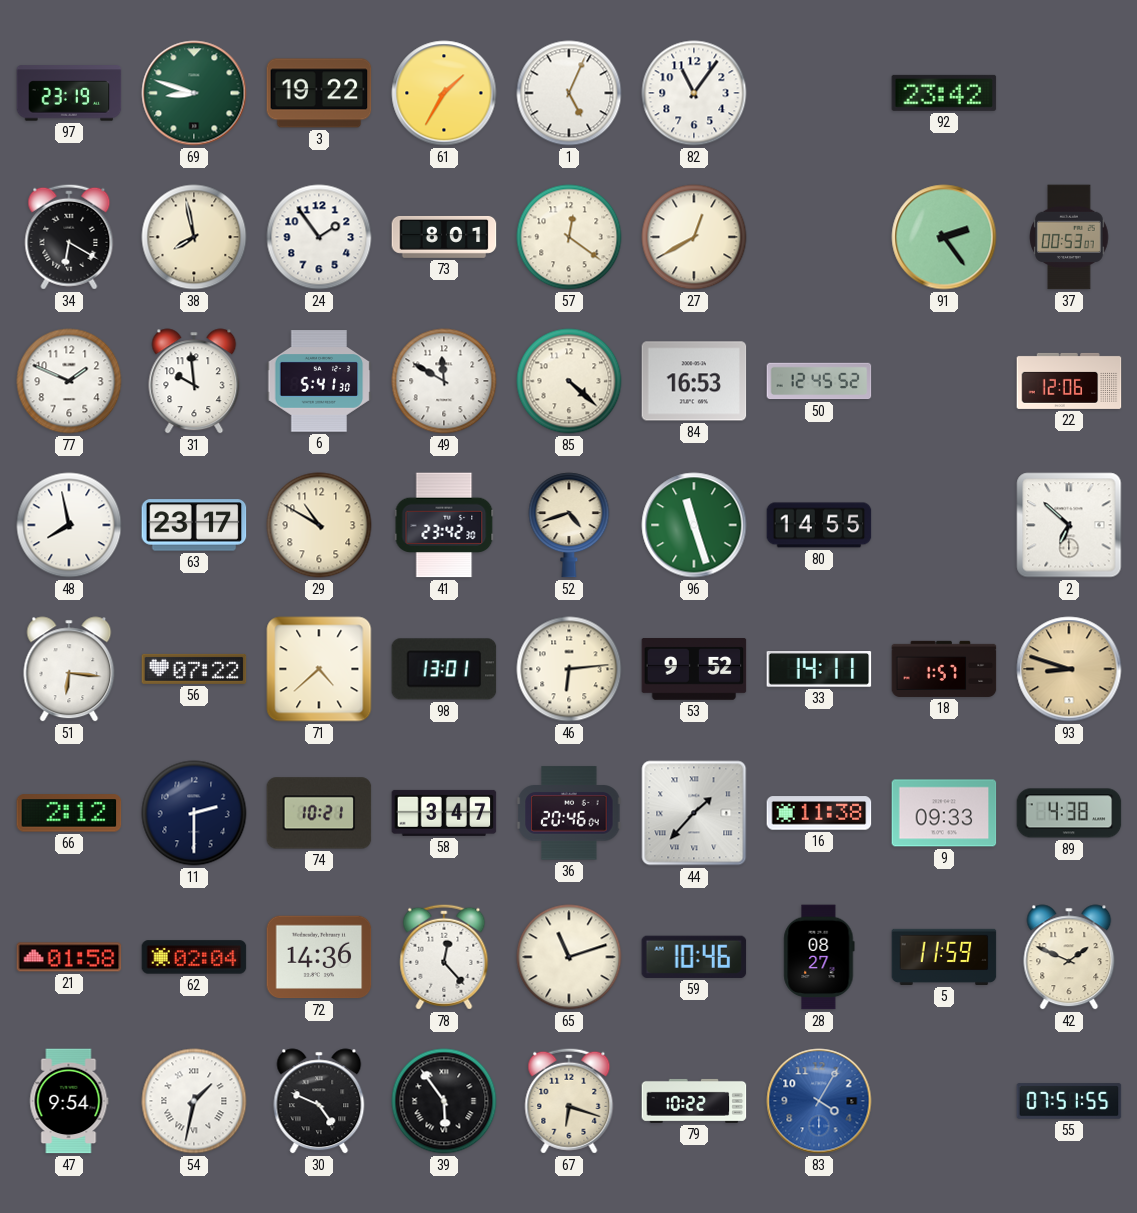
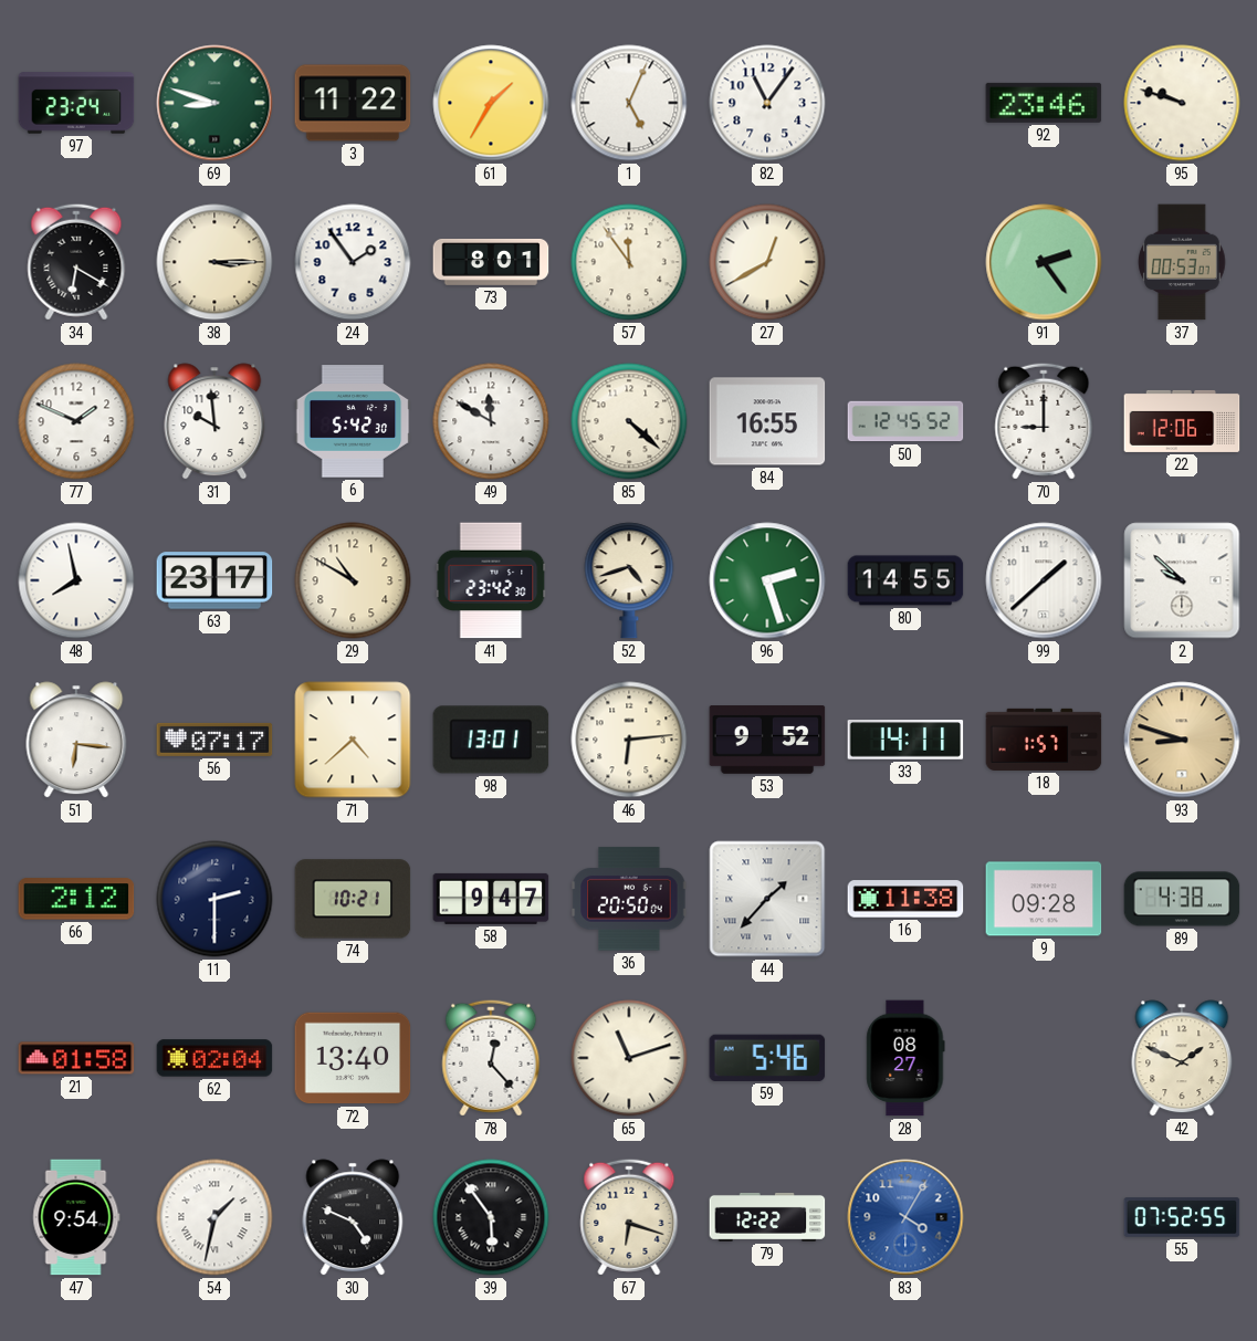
97: 23:19 -> 23:24
3: 19:22 -> 11:22
92: 23:42 -> 23:46
95: none -> 9:48
38: 7:58 -> 3:15
57: 12:21 -> 11:54
6: 5:41 -> 5:42
84: 16:53 -> 16:55
70: none -> 9:00
96: 11:27 -> 2:27
99: none -> 1:38
2: 6:52 -> 9:52
56: 07:22 -> 07:17
58: 3:47 -> 9:47
36: 20:46 -> 20:50
9: 09:33 -> 09:28
72: 14:36 -> 13:40
59: 10:46 -> 5:46
5: 11:59 -> none
79: 10:22 -> 12:22
55: 07:51 -> 07:52
